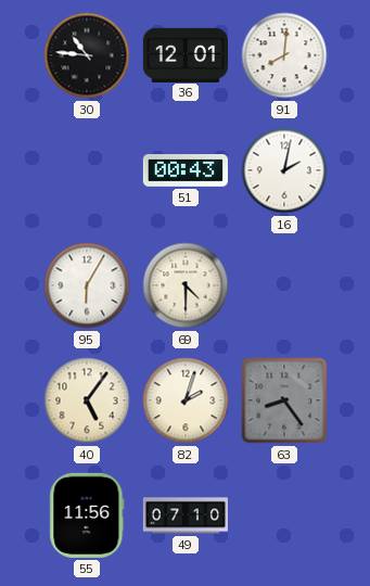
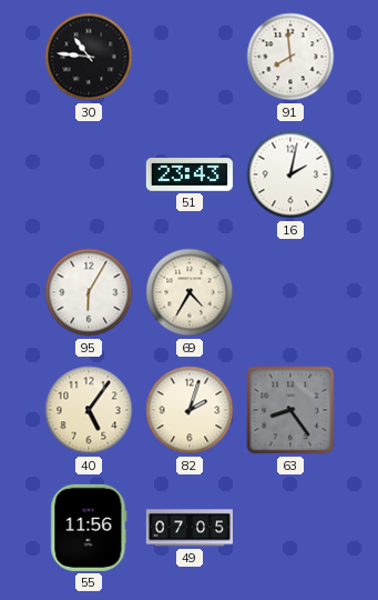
36: 12:01 -> none
91: 8:01 -> 7:59
51: 00:43 -> 23:43
69: 4:30 -> 4:35
49: 07:10 -> 07:05
